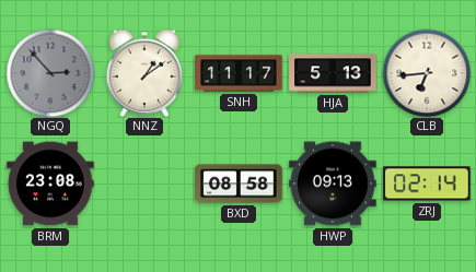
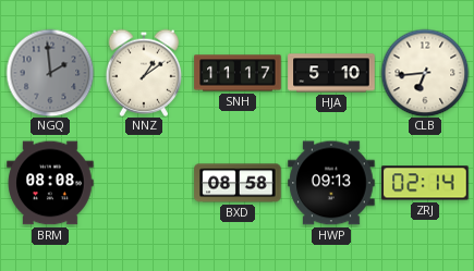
NGQ: 2:53 -> 1:59
HJA: 5:13 -> 5:10
BRM: 23:08 -> 08:08
